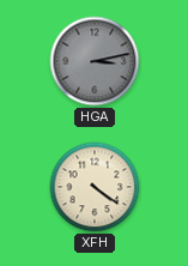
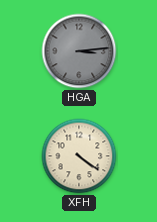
HGA: 3:13 -> 3:14
